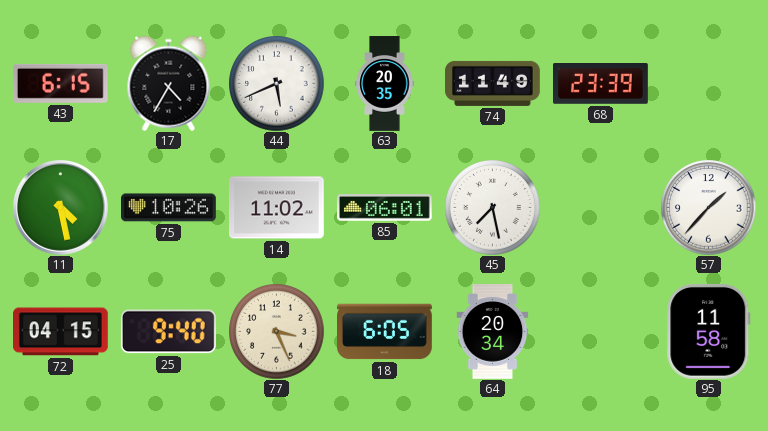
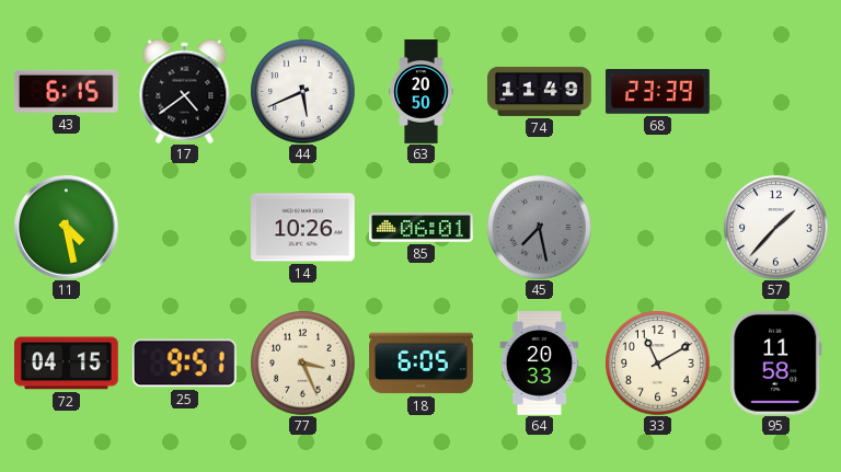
17: 4:35 -> 4:39
63: 20:35 -> 20:50
75: 10:26 -> none
14: 11:02 -> 10:26
45 dial: white -> grey
25: 9:40 -> 9:51
64: 20:34 -> 20:33
33: none -> 11:10
